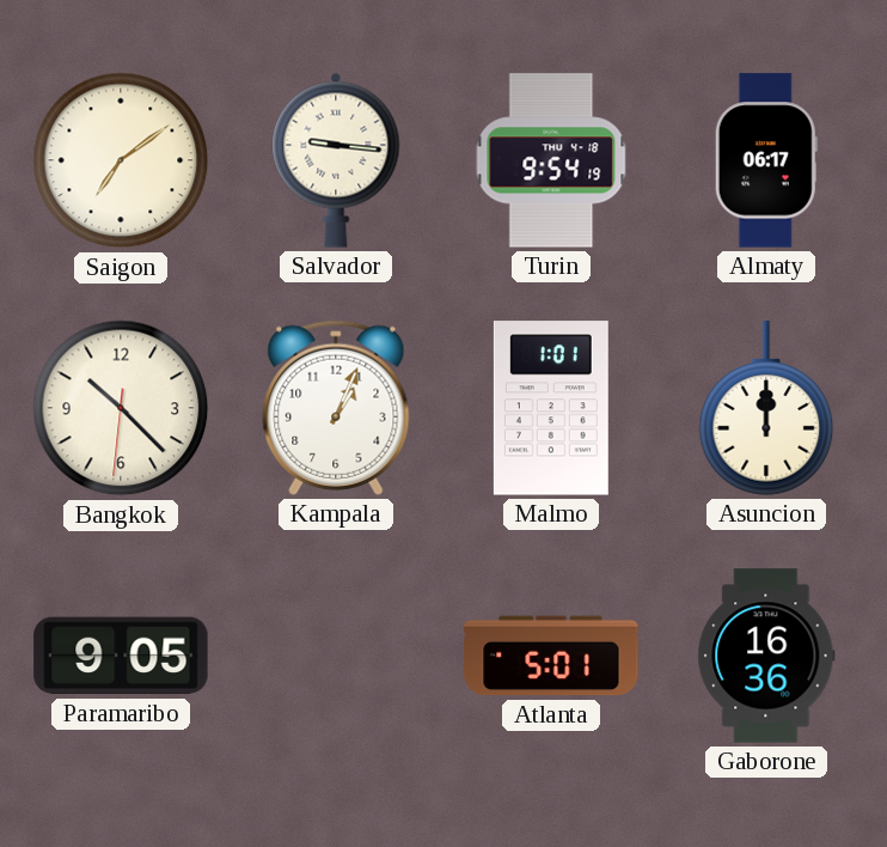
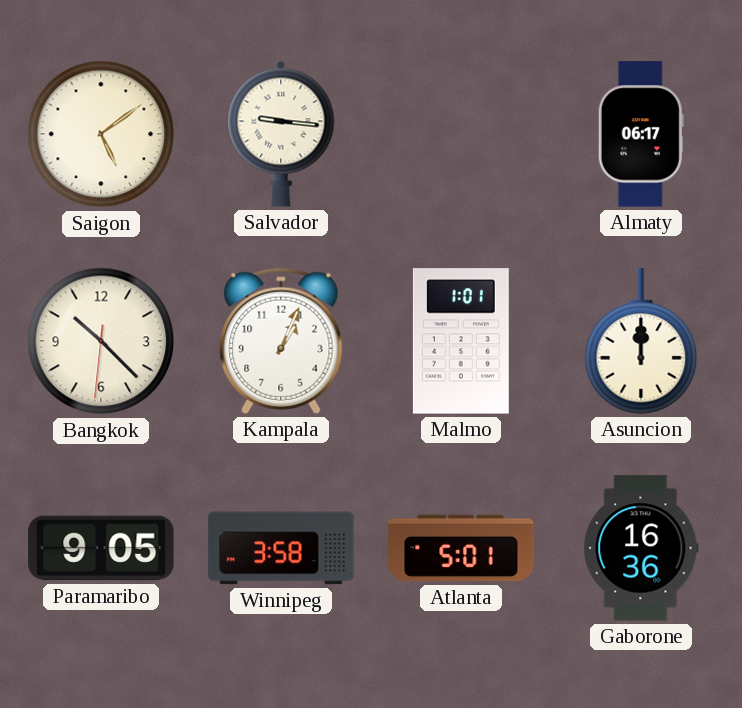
Saigon: 7:09 -> 5:09
Turin: 9:54 -> none
Winnipeg: none -> 3:58
